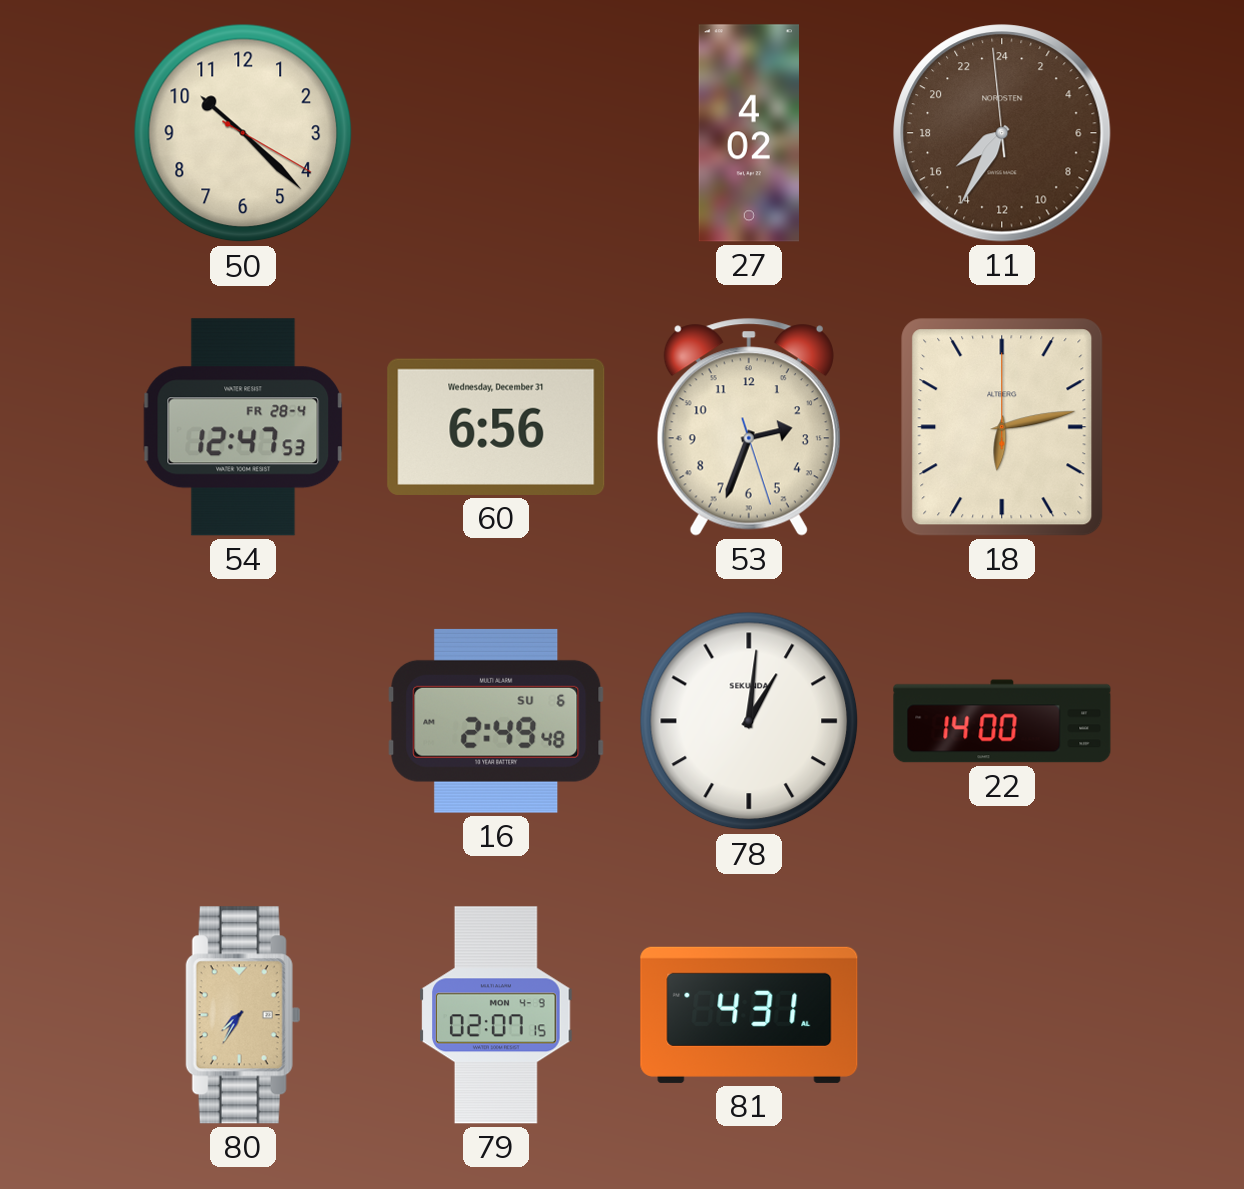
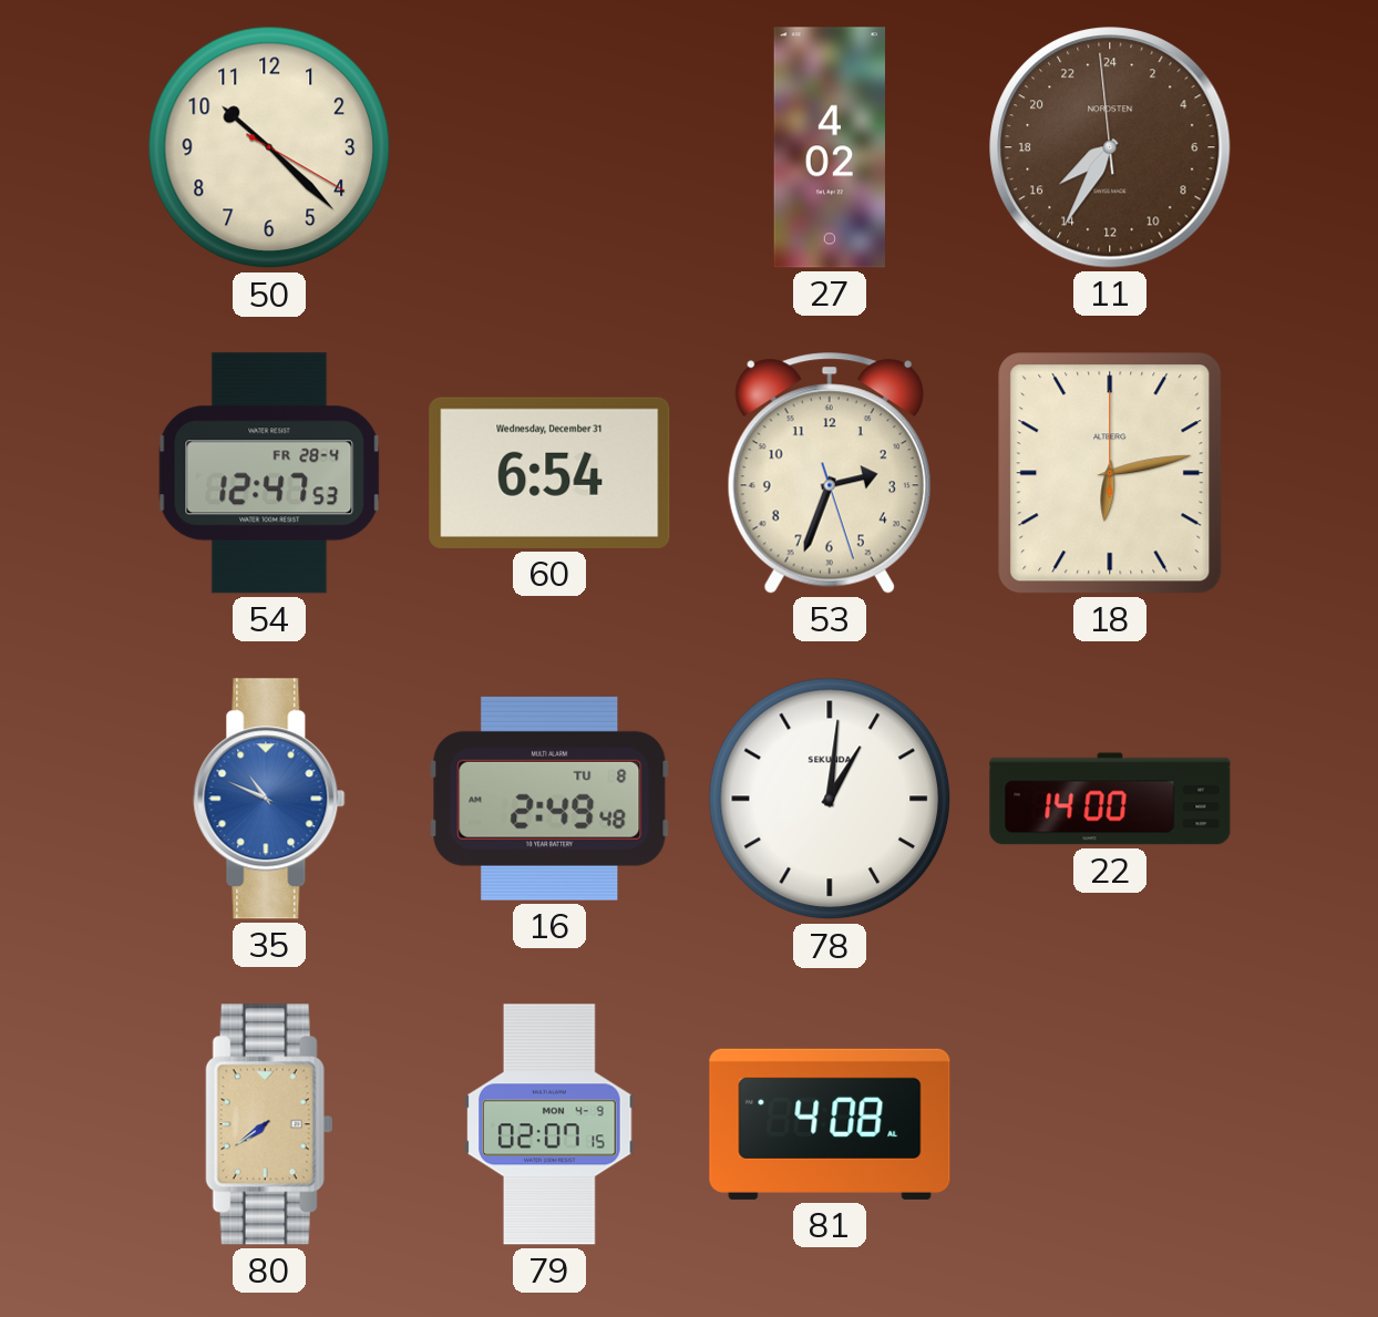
60: 6:56 -> 6:54
35: none -> 10:49
16 date: SU 6 -> TU 8
80: 7:35 -> 7:39
81: 4:31 -> 4:08
